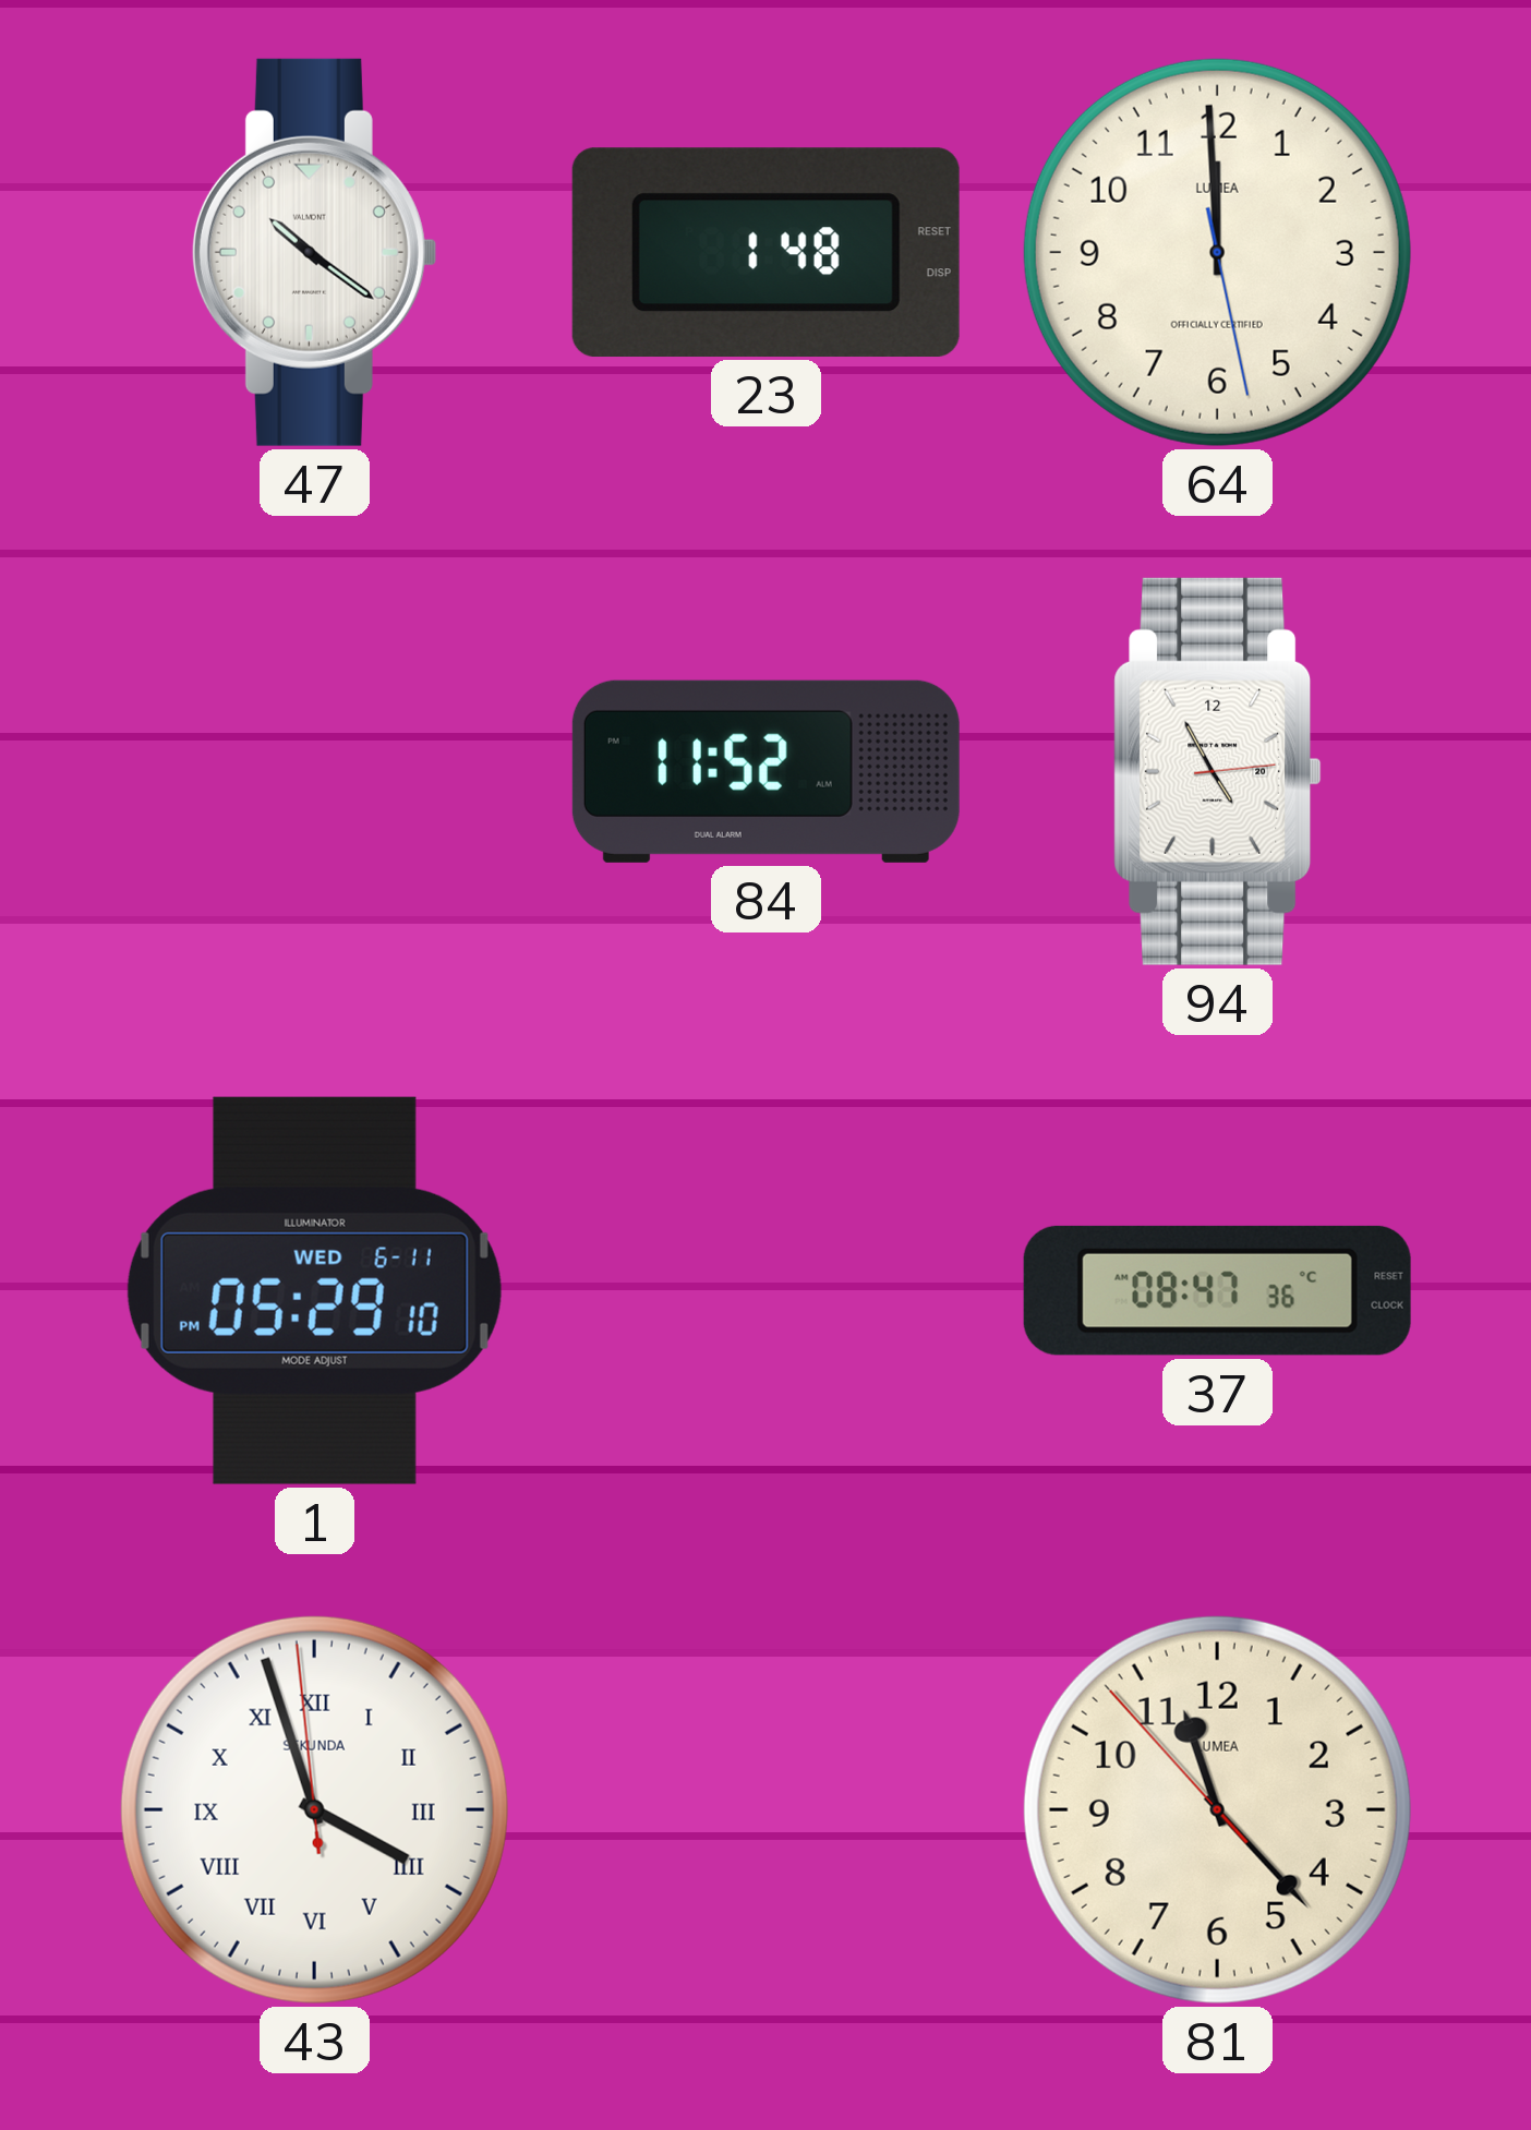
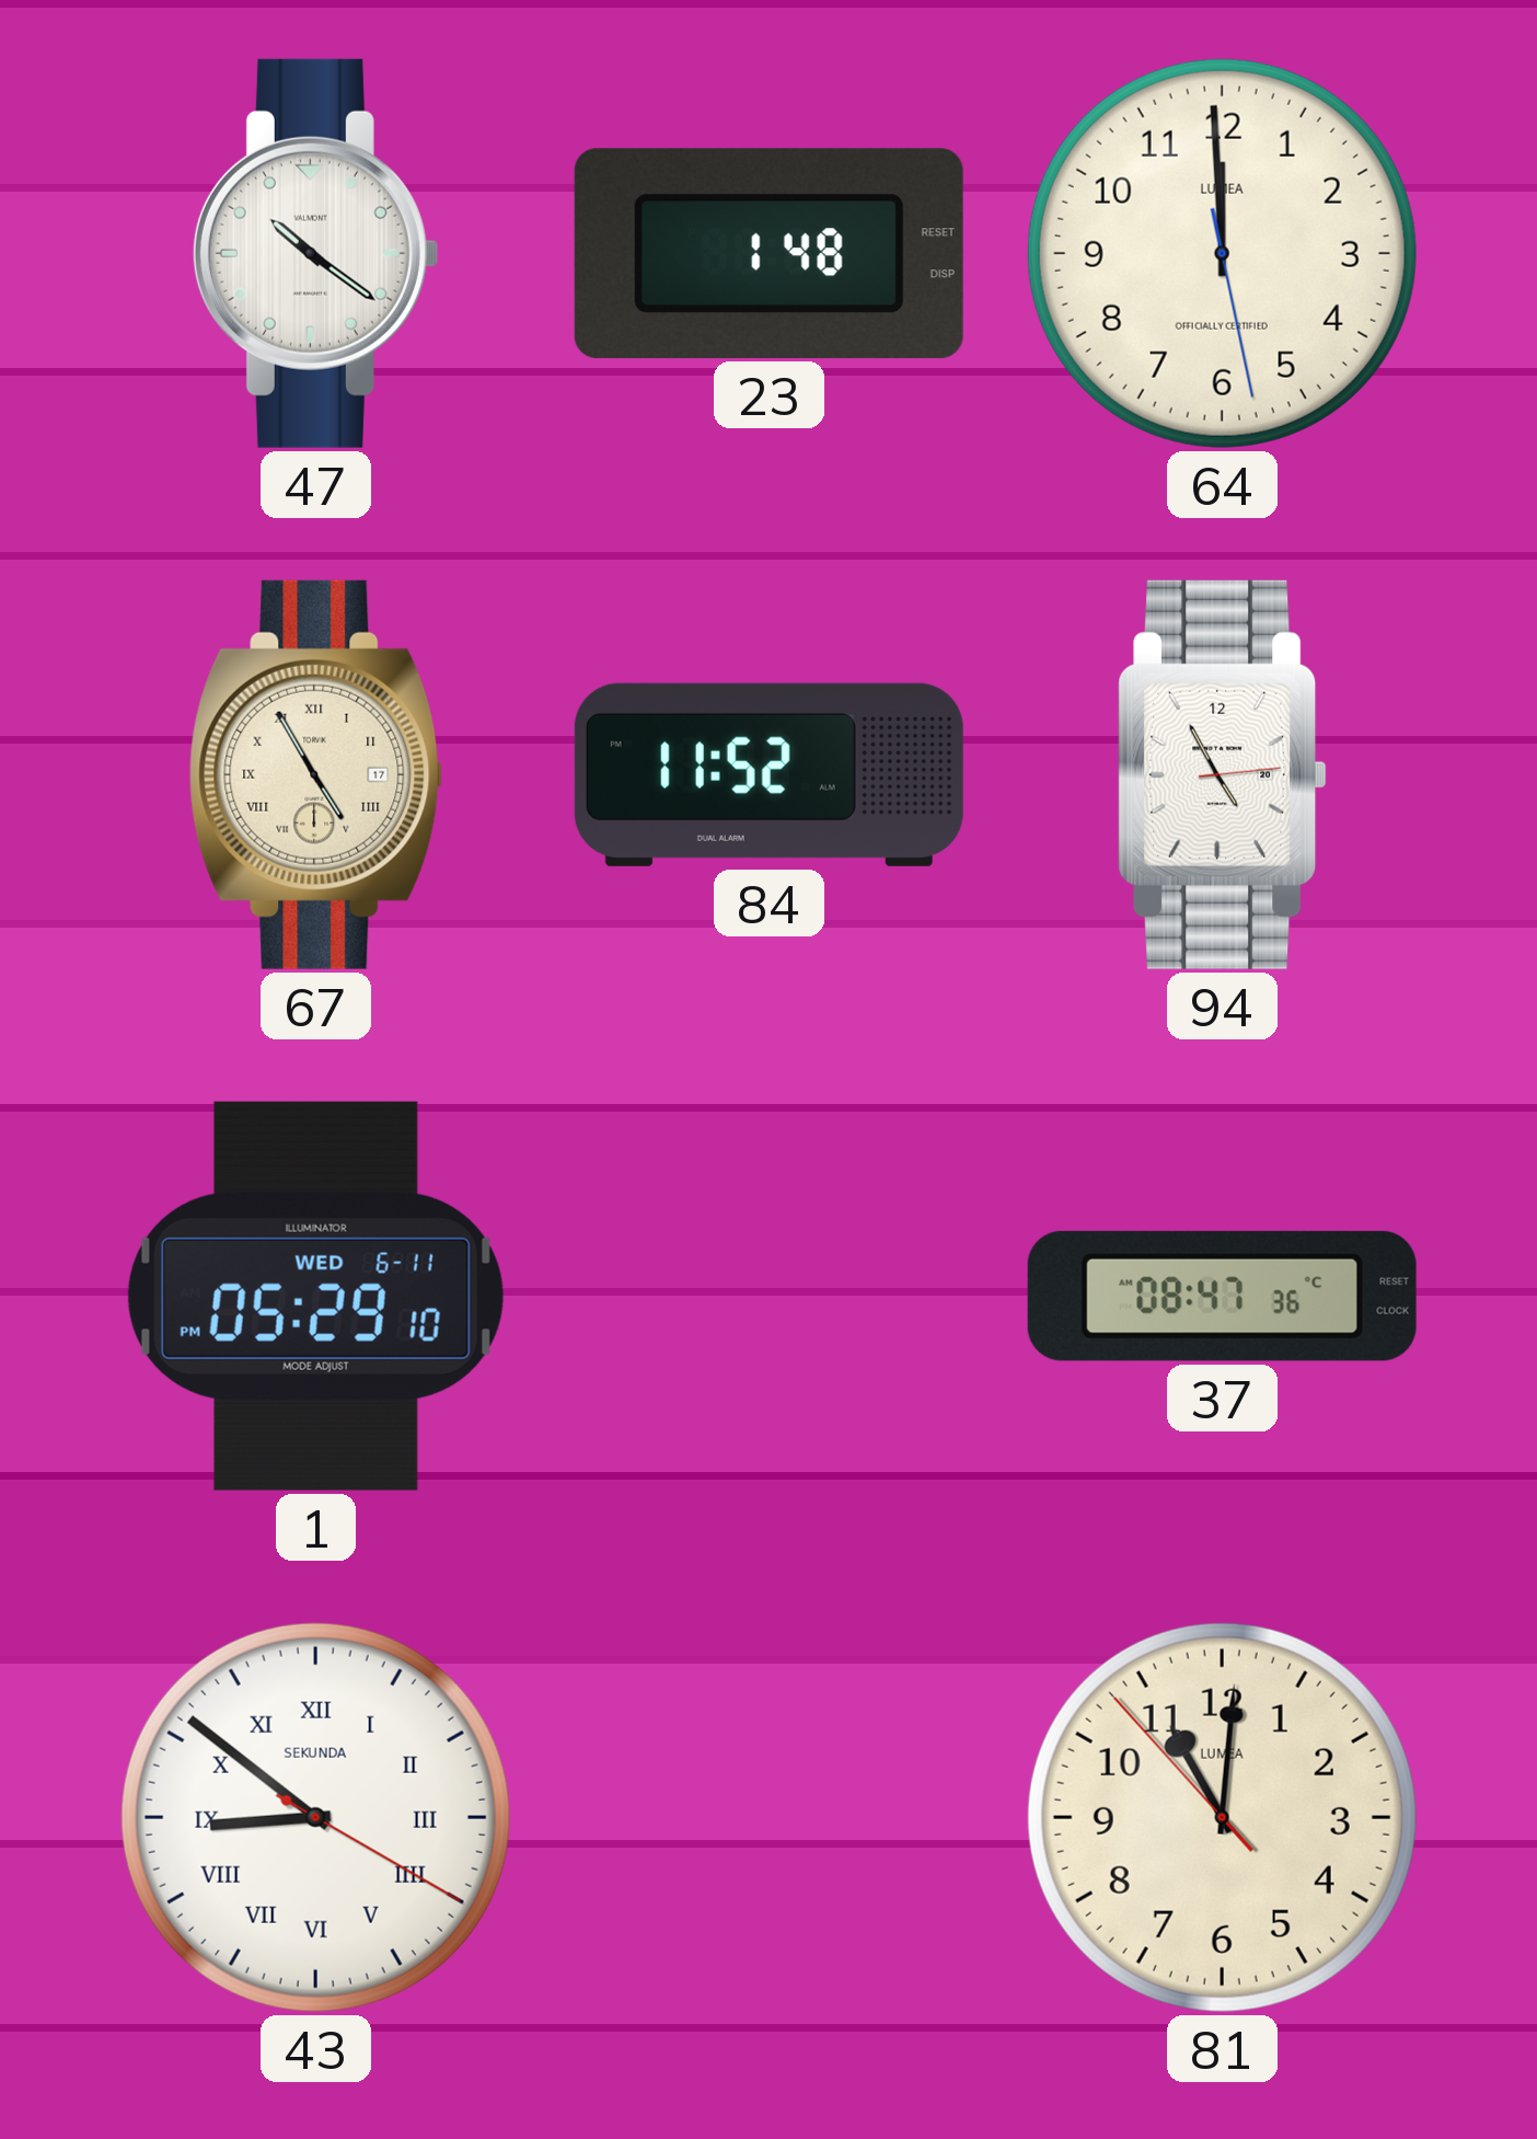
67: none -> 4:55
43: 3:56 -> 8:51
81: 11:22 -> 11:00
